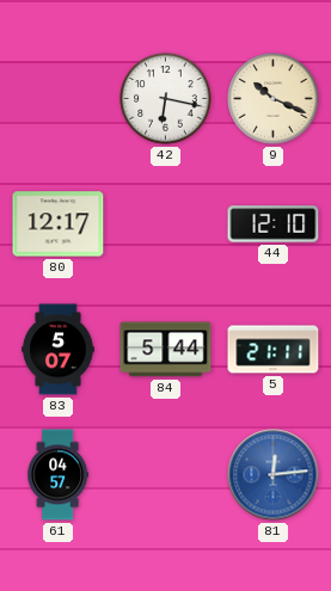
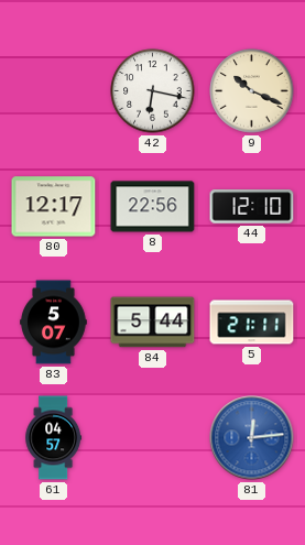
8: none -> 22:56
